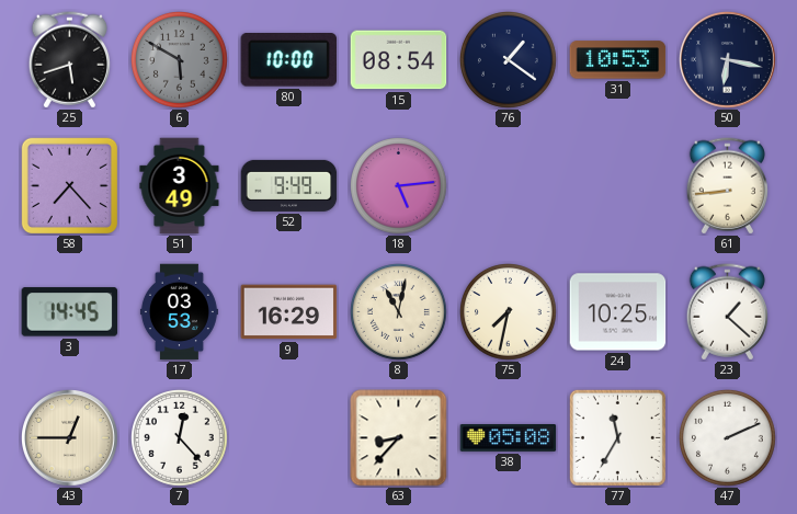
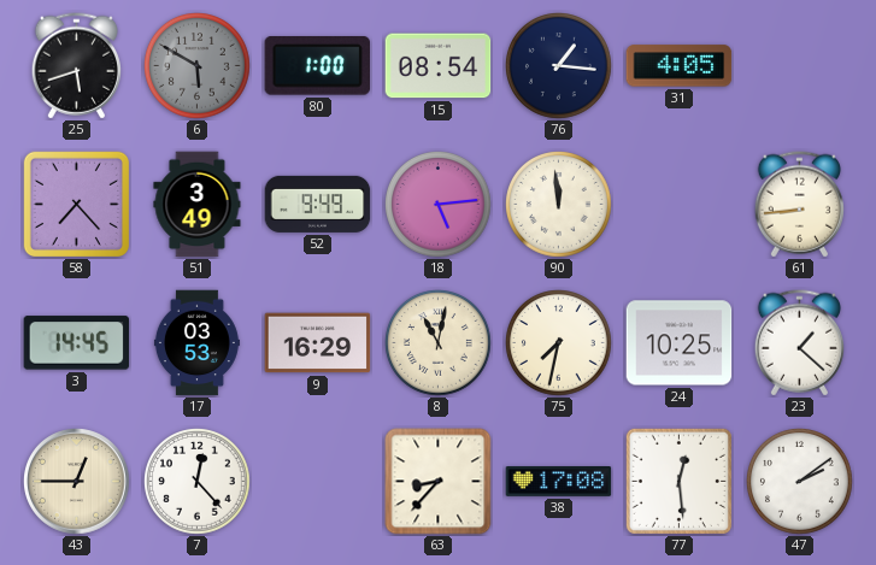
80: 10:00 -> 1:00
76: 1:21 -> 1:16
31: 10:53 -> 4:05
50: 6:17 -> none
90: none -> 11:59
38: 05:08 -> 17:08
77: 11:35 -> 12:29
47: 2:11 -> 2:09
